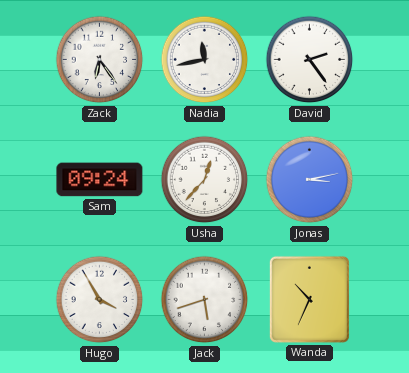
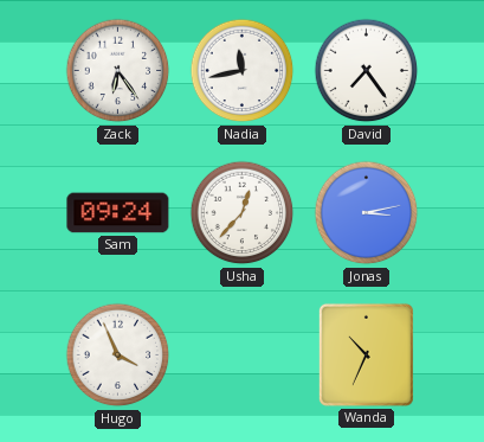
David: 2:24 -> 7:24
Hugo: 3:55 -> 3:56
Jack: 5:42 -> none
